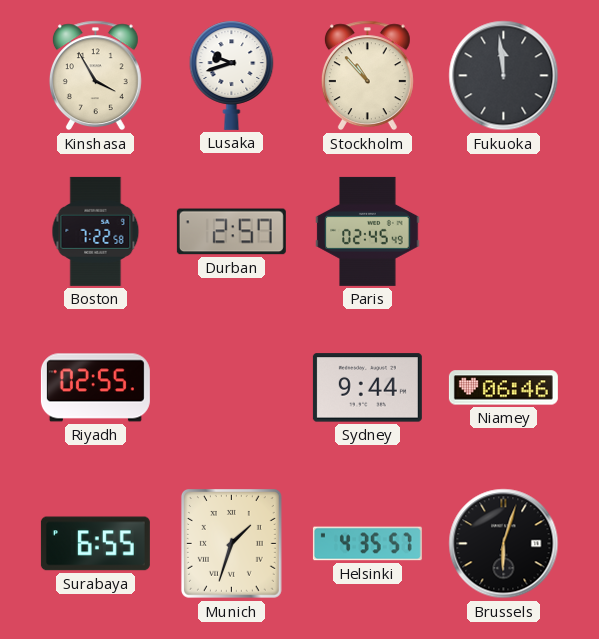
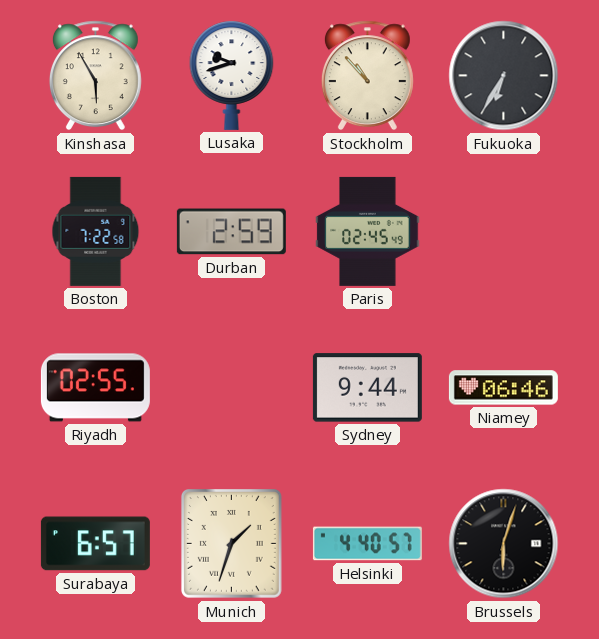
Kinshasa: 3:55 -> 5:55
Fukuoka: 11:59 -> 6:35
Durban: 2:57 -> 2:59
Surabaya: 6:55 -> 6:57
Helsinki: 4:35 -> 4:40
